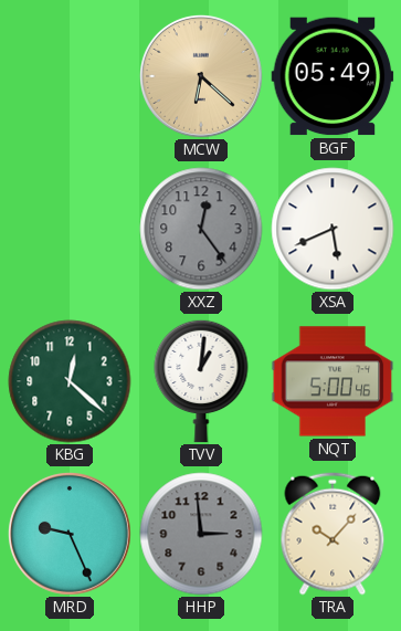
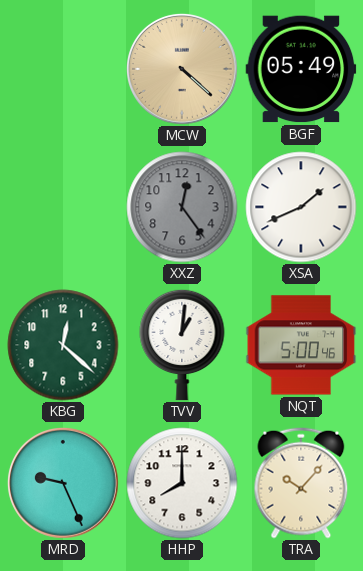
MCW: 6:22 -> 4:22
XSA: 5:41 -> 1:41
HHP: 2:59 -> 8:00
HHP dial: grey -> white
